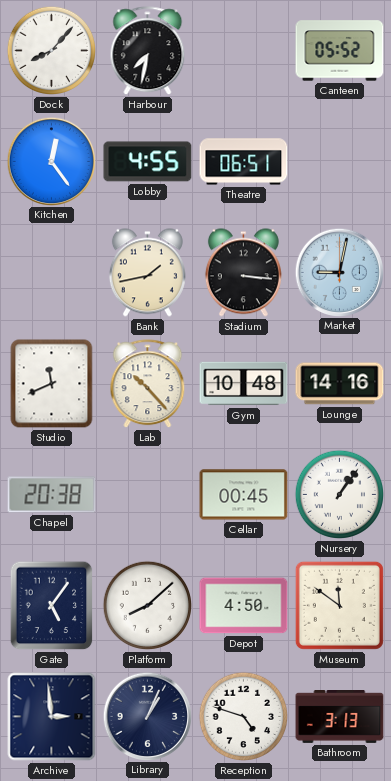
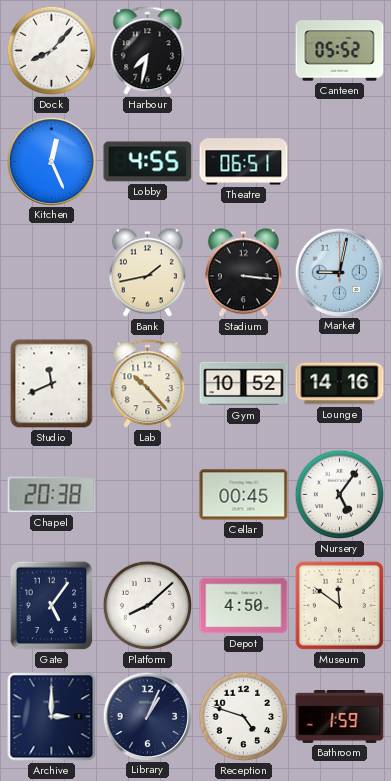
Kitchen: 12:24 -> 12:26
Gym: 10:48 -> 10:52
Nursery: 1:06 -> 5:06
Archive: 2:59 -> 3:00
Bathroom: 3:13 -> 1:59
